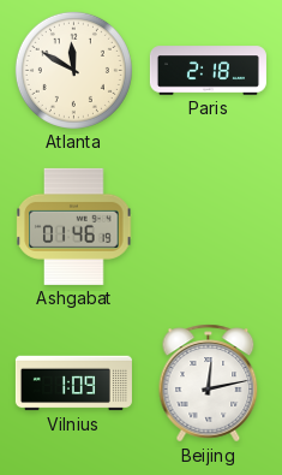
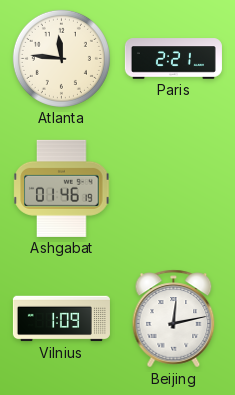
Atlanta: 11:50 -> 11:46
Paris: 2:18 -> 2:21
